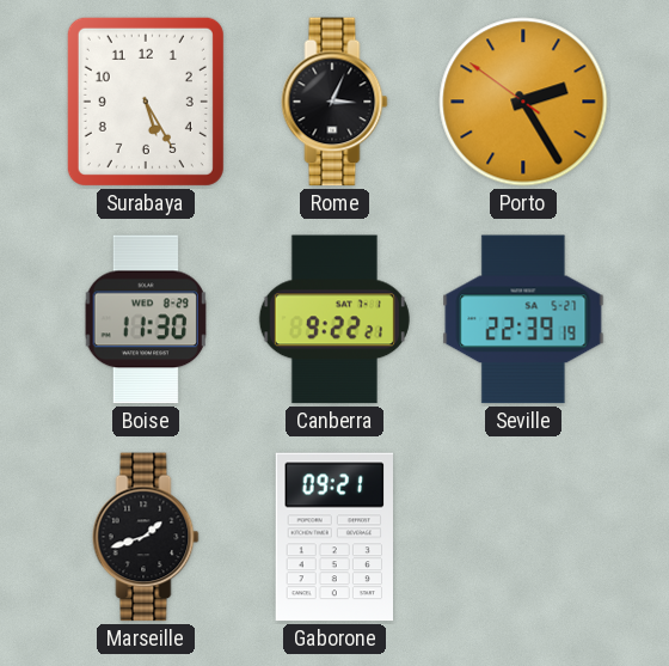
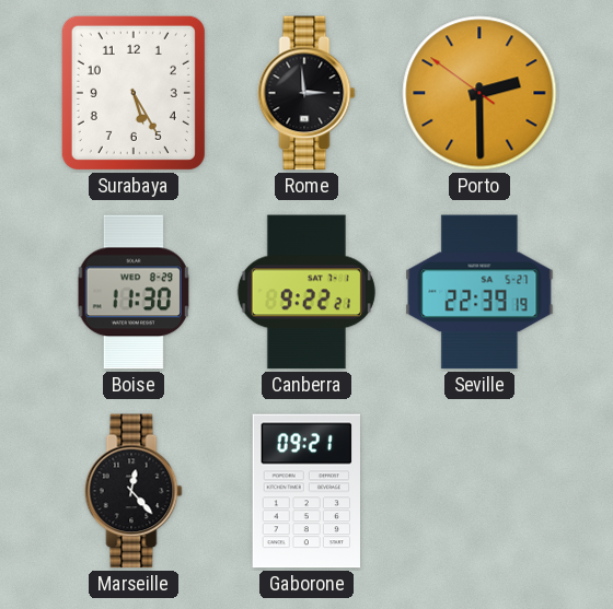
Rome: 3:04 -> 2:59
Porto: 2:24 -> 2:29
Marseille: 1:42 -> 12:23
